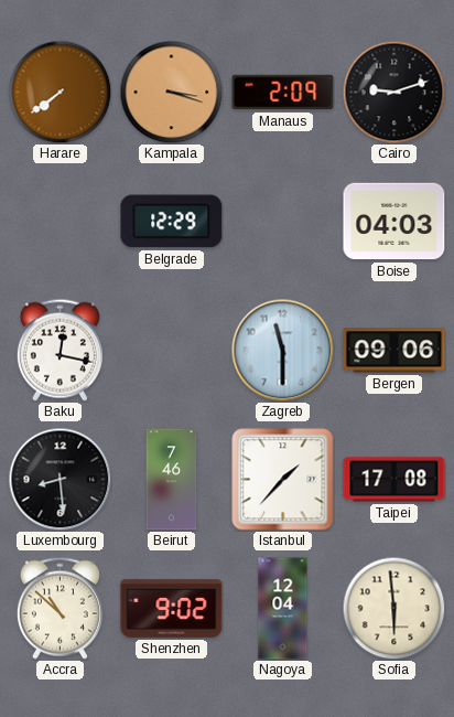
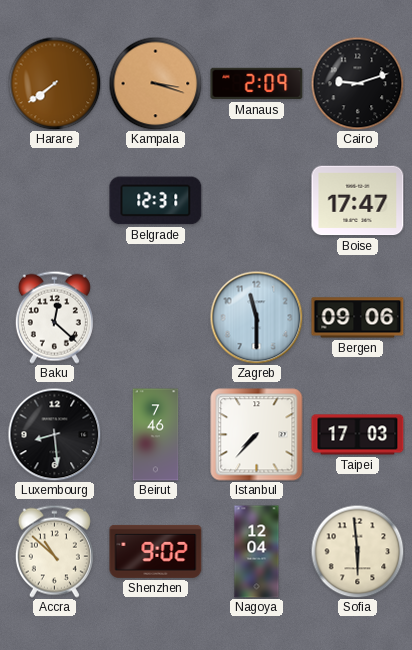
Belgrade: 12:29 -> 12:31
Boise: 04:03 -> 17:47
Baku: 12:17 -> 12:22
Istanbul: 1:37 -> 7:37
Taipei: 17:08 -> 17:03
